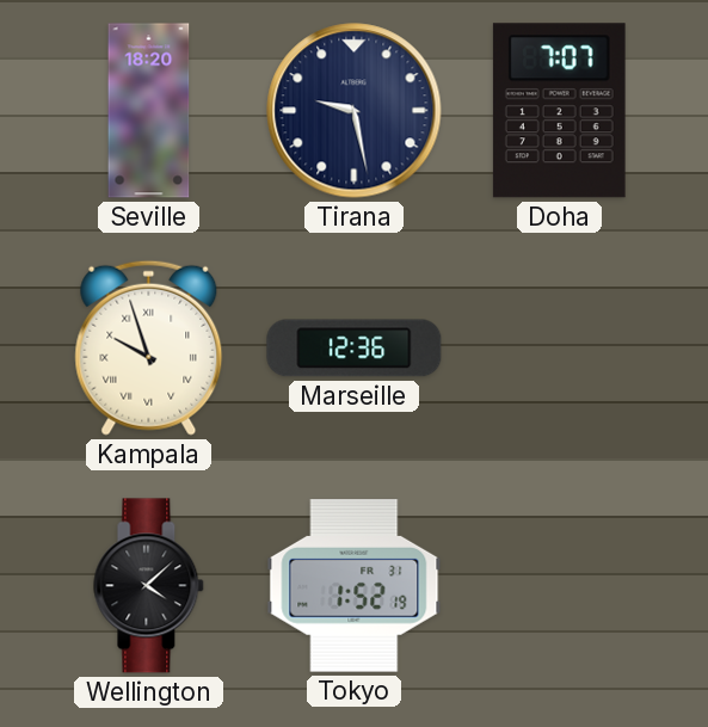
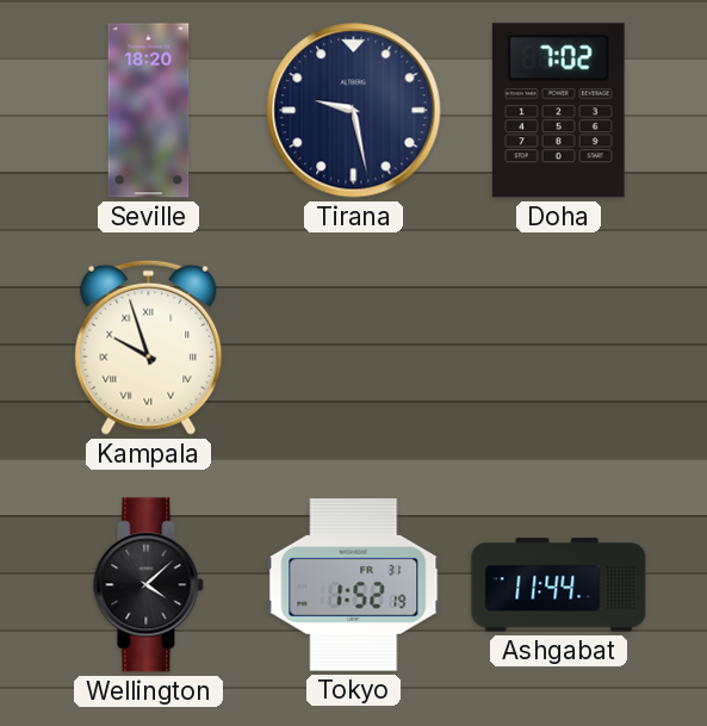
Doha: 7:07 -> 7:02
Marseille: 12:36 -> none
Ashgabat: none -> 11:44
